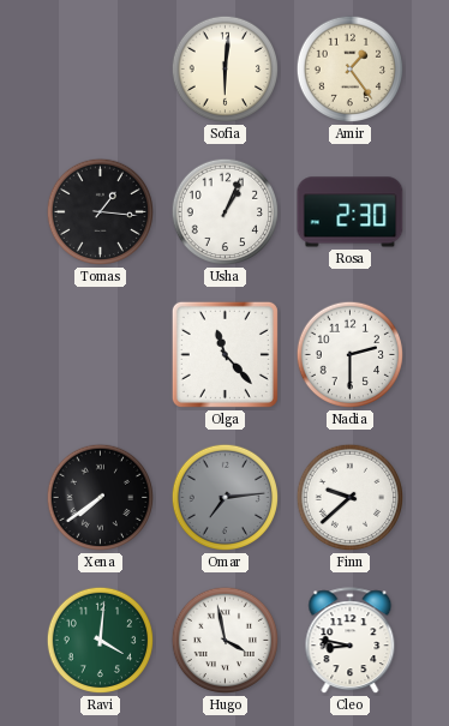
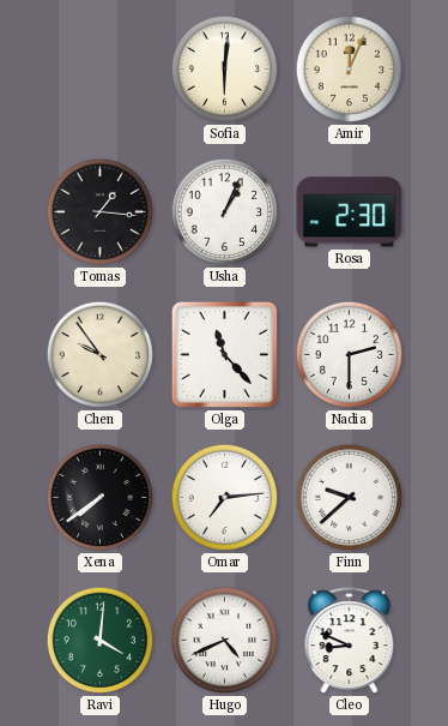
Amir: 1:24 -> 12:04
Chen: none -> 9:54
Omar dial: grey -> white
Hugo: 3:58 -> 4:41
Cleo: 8:47 -> 8:49
